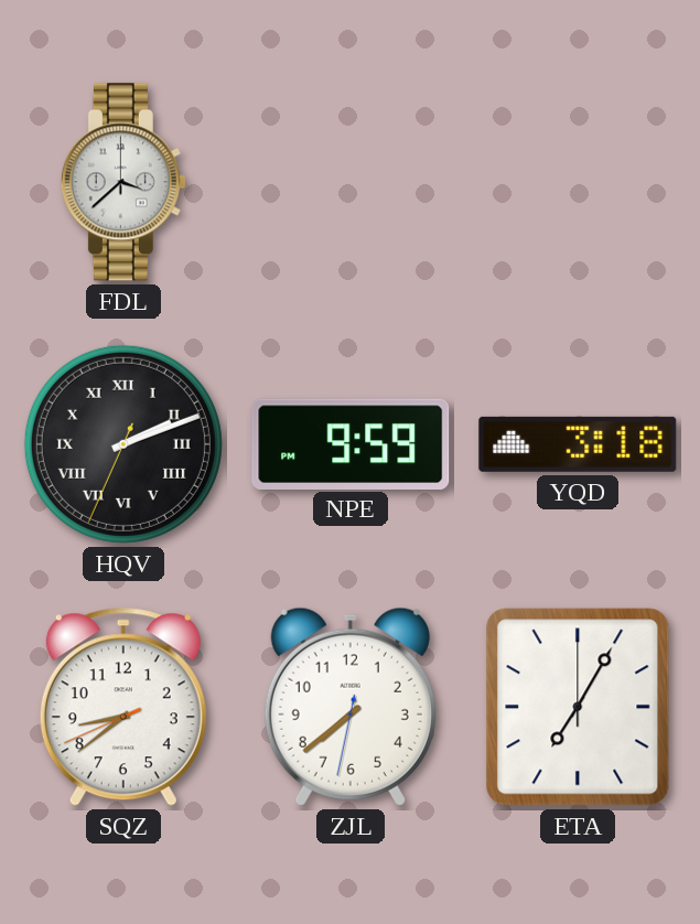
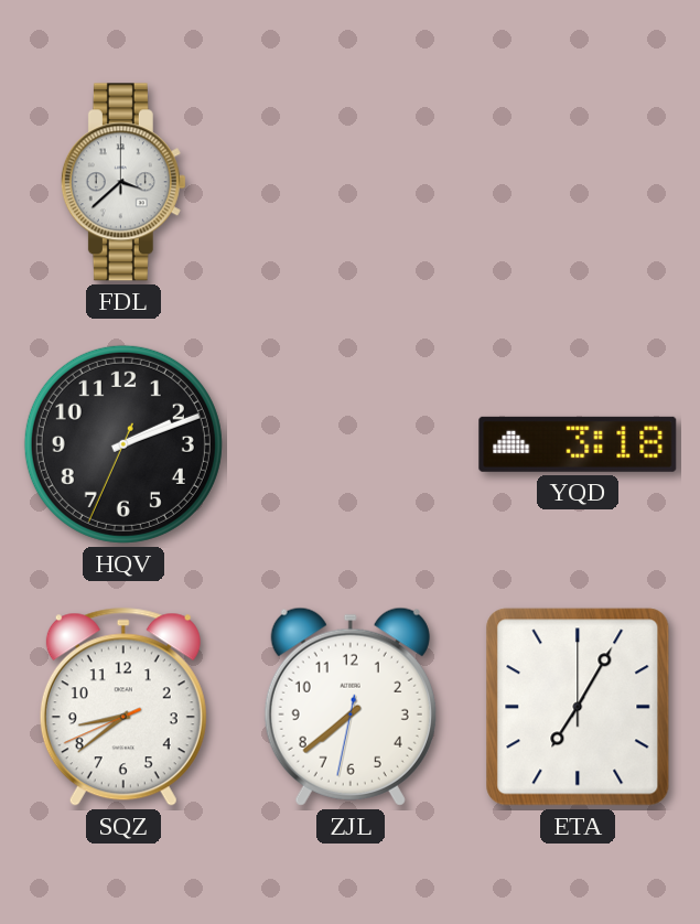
HQV numerals: Roman -> Arabic
NPE: 9:59 -> none
